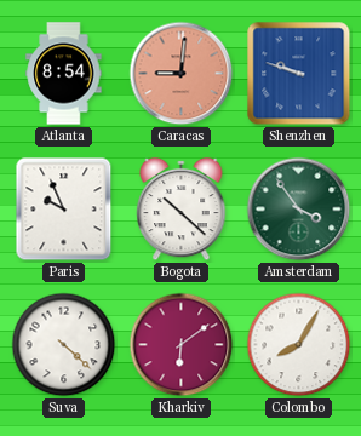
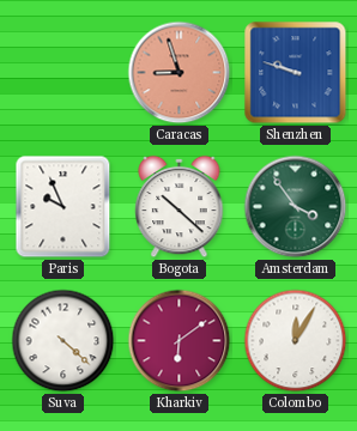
Atlanta: 8:54 -> none
Caracas: 9:01 -> 8:57
Colombo: 8:05 -> 12:05
